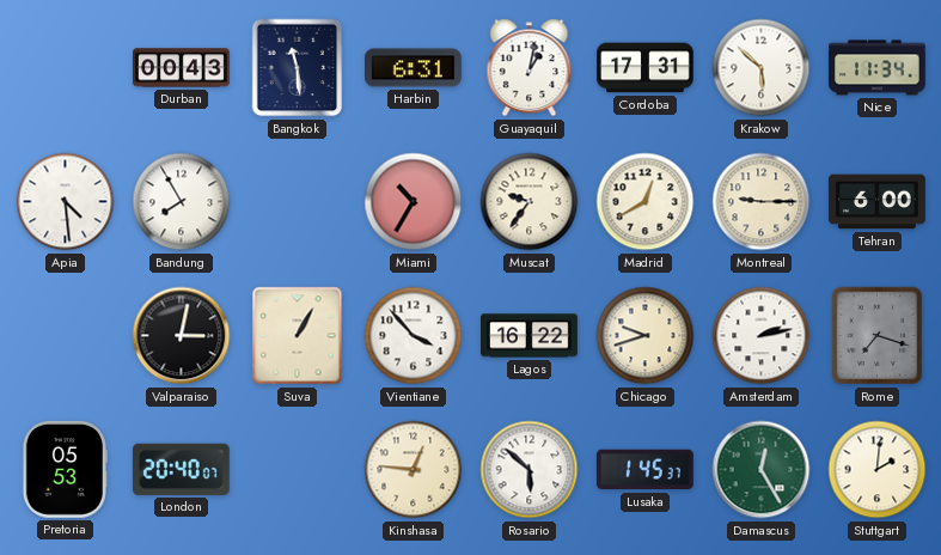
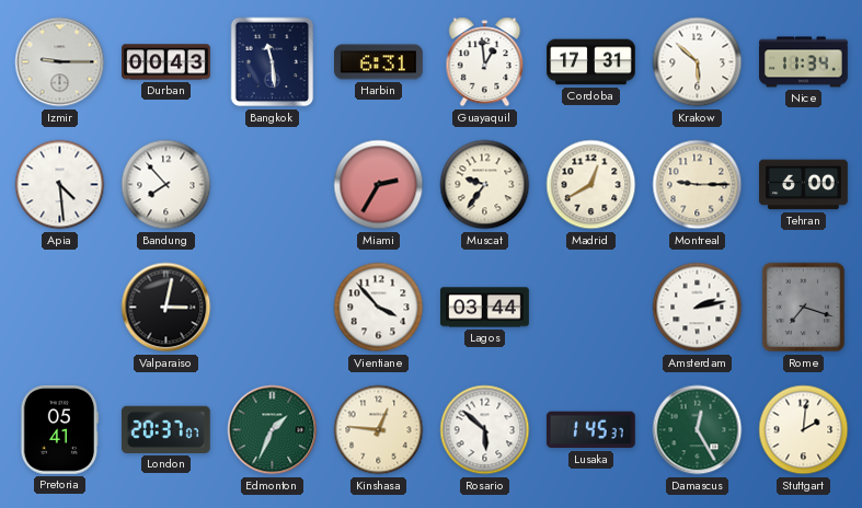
Izmir: none -> 9:15
Guayaquil: 1:02 -> 12:59
Bandung: 7:55 -> 7:53
Miami: 10:35 -> 2:35
Suva: 1:05 -> none
Lagos: 16:22 -> 03:44
Chicago: 9:42 -> none
Pretoria: 05:53 -> 05:41
London: 20:40 -> 20:37
Edmonton: none -> 1:34
